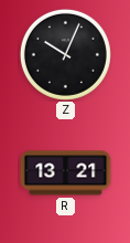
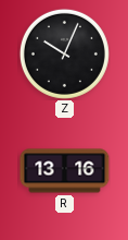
R: 13:21 -> 13:16
